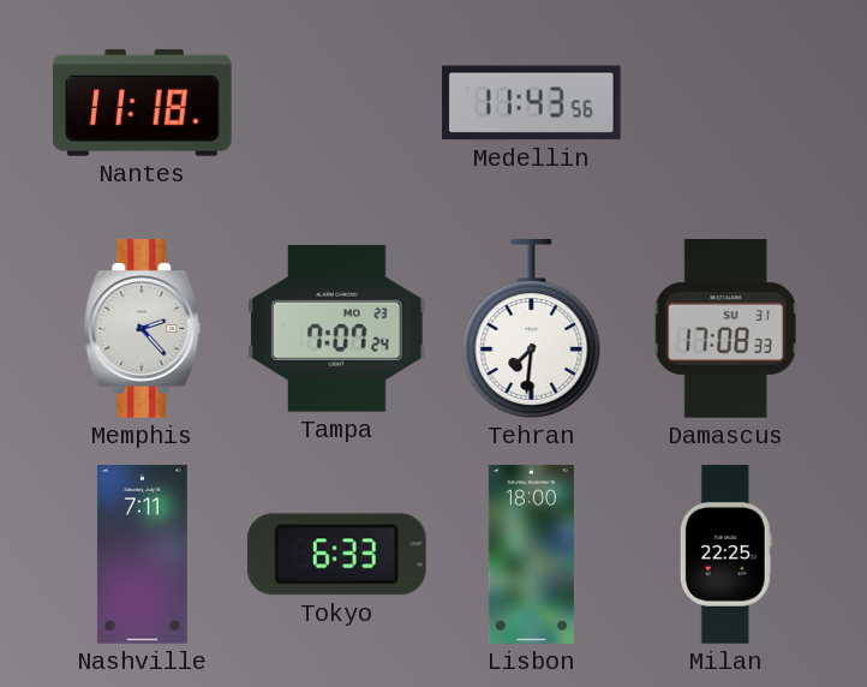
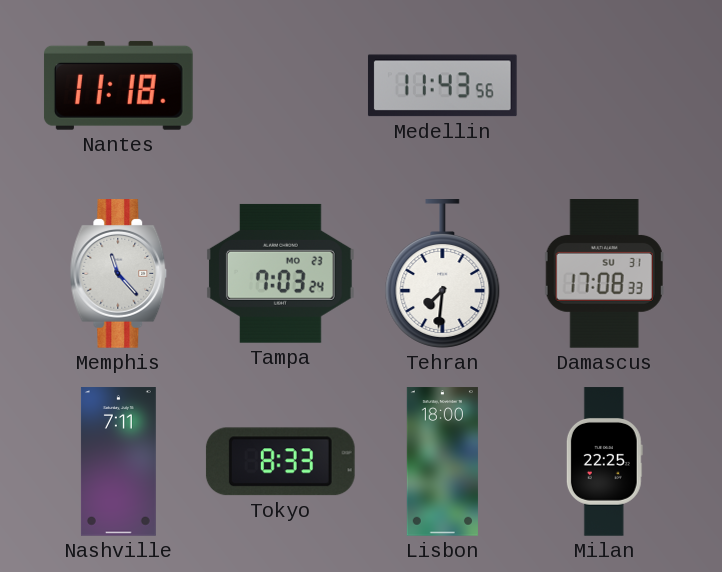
Memphis: 2:23 -> 11:23
Tampa: 7:07 -> 7:03
Tokyo: 6:33 -> 8:33
